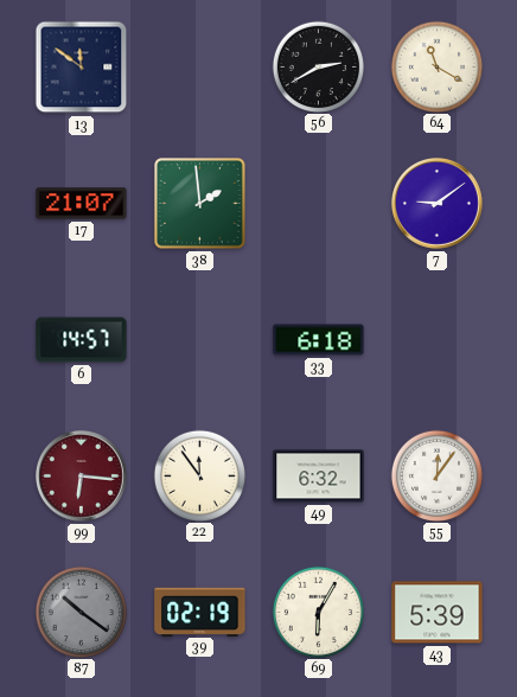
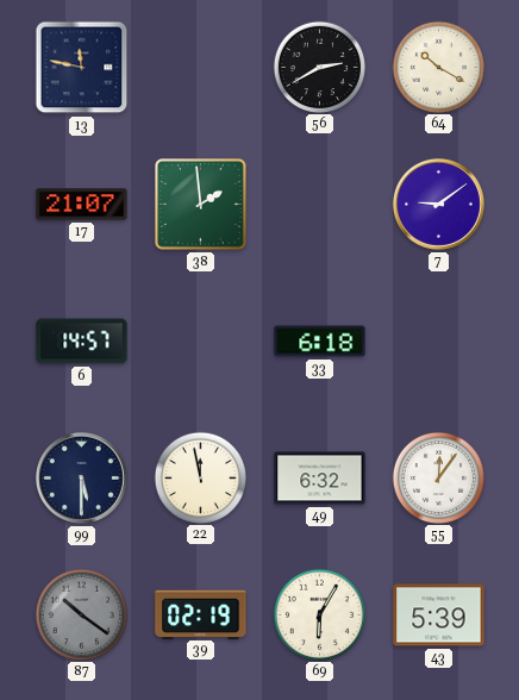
13: 11:51 -> 11:47
64: 11:20 -> 10:20
99: 6:16 -> 5:30
99 dial: burgundy -> navy
22: 11:54 -> 11:58
